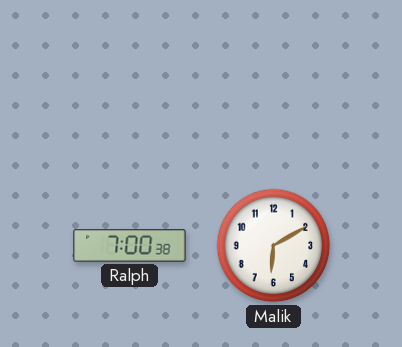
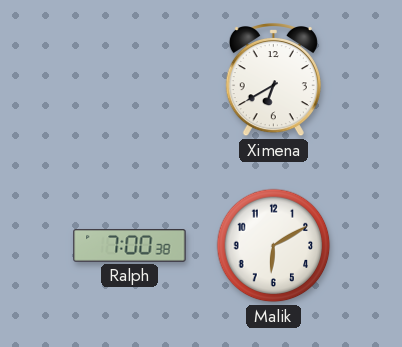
Ximena: none -> 6:40
